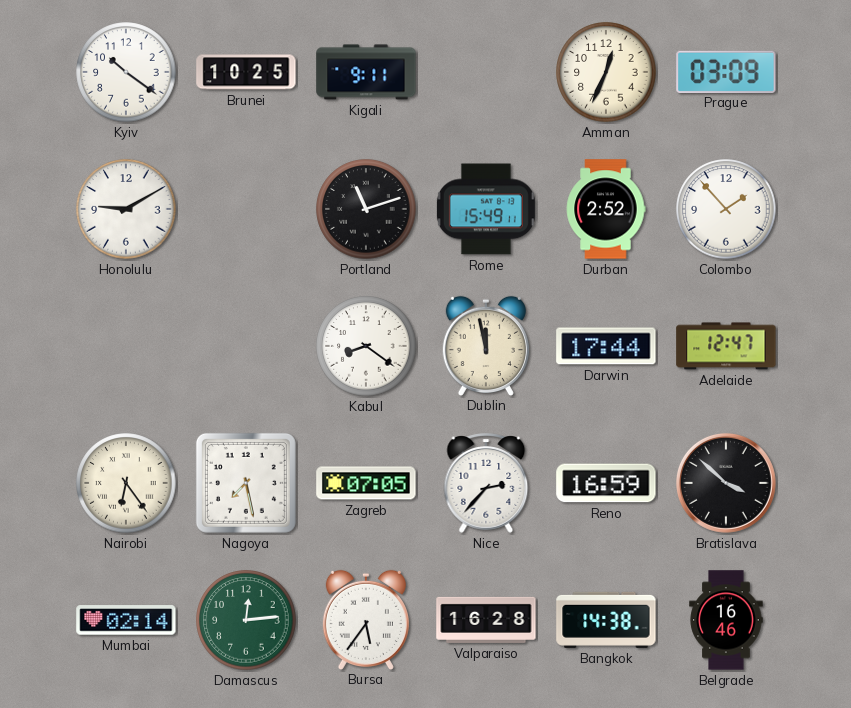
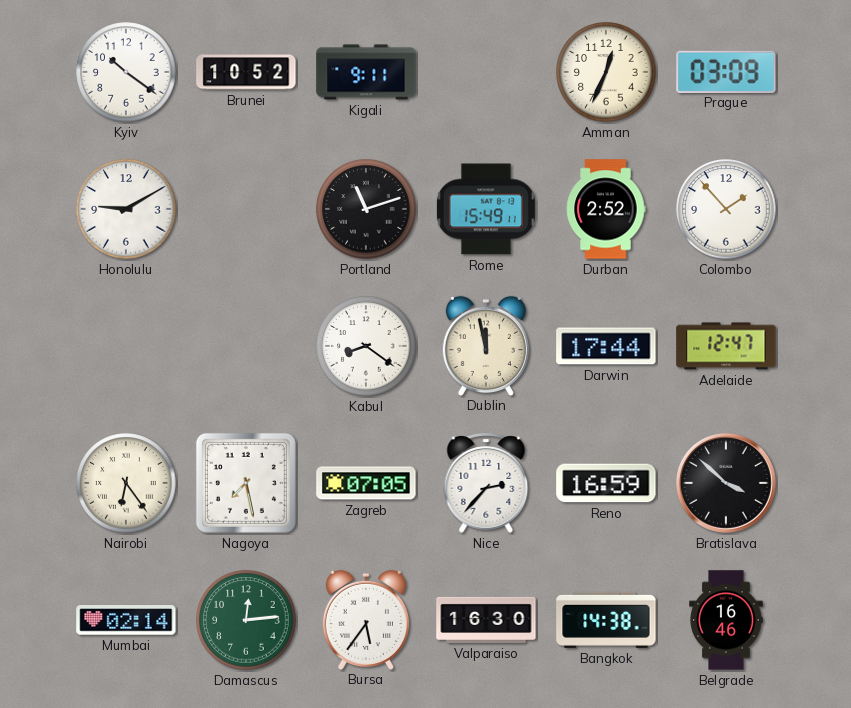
Brunei: 10:25 -> 10:52
Valparaiso: 16:28 -> 16:30
